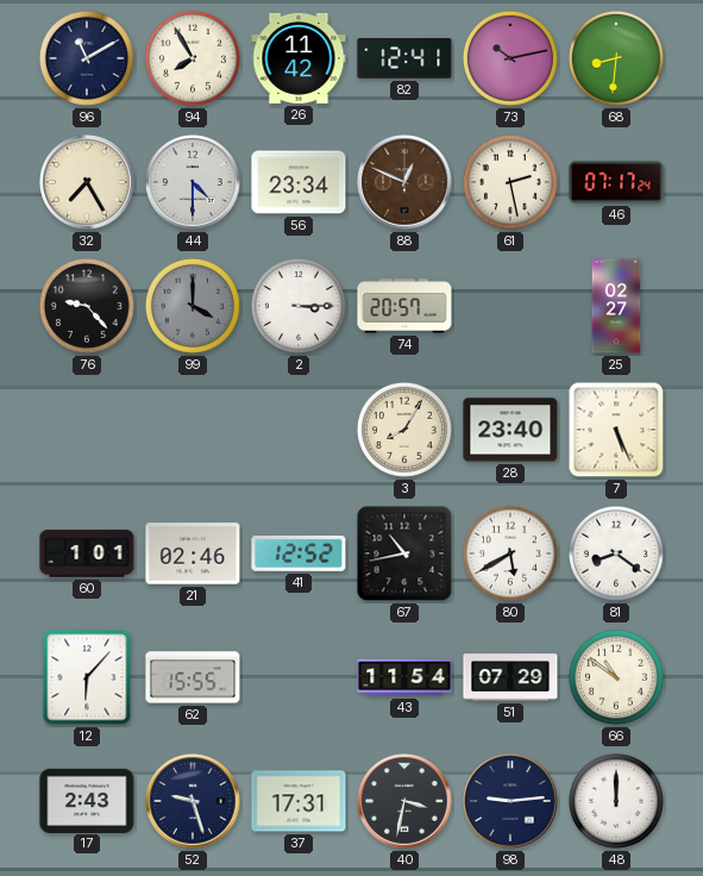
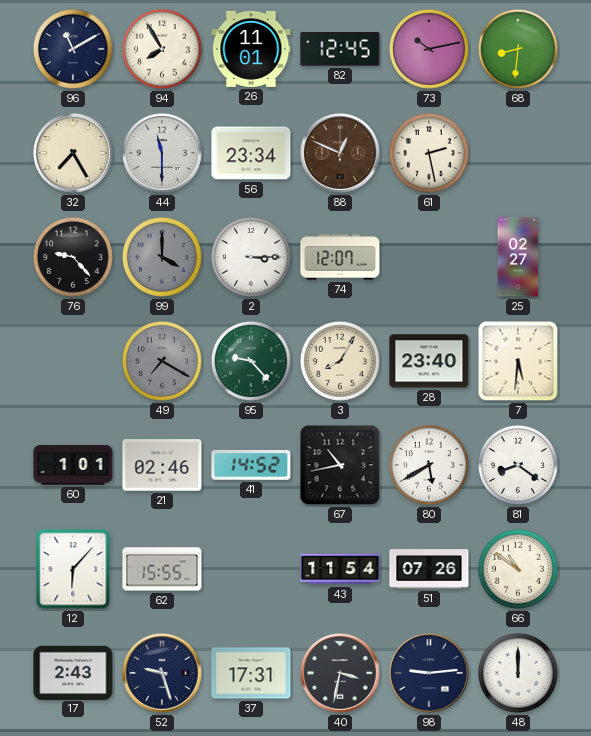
26: 11:42 -> 11:01
82: 12:41 -> 12:45
44: 4:30 -> 11:30
46: 07:17 -> none
74: 20:57 -> 12:07
49: none -> 7:20
95: none -> 9:23
7: 5:26 -> 5:31
41: 12:52 -> 14:52
51: 07:29 -> 07:26
